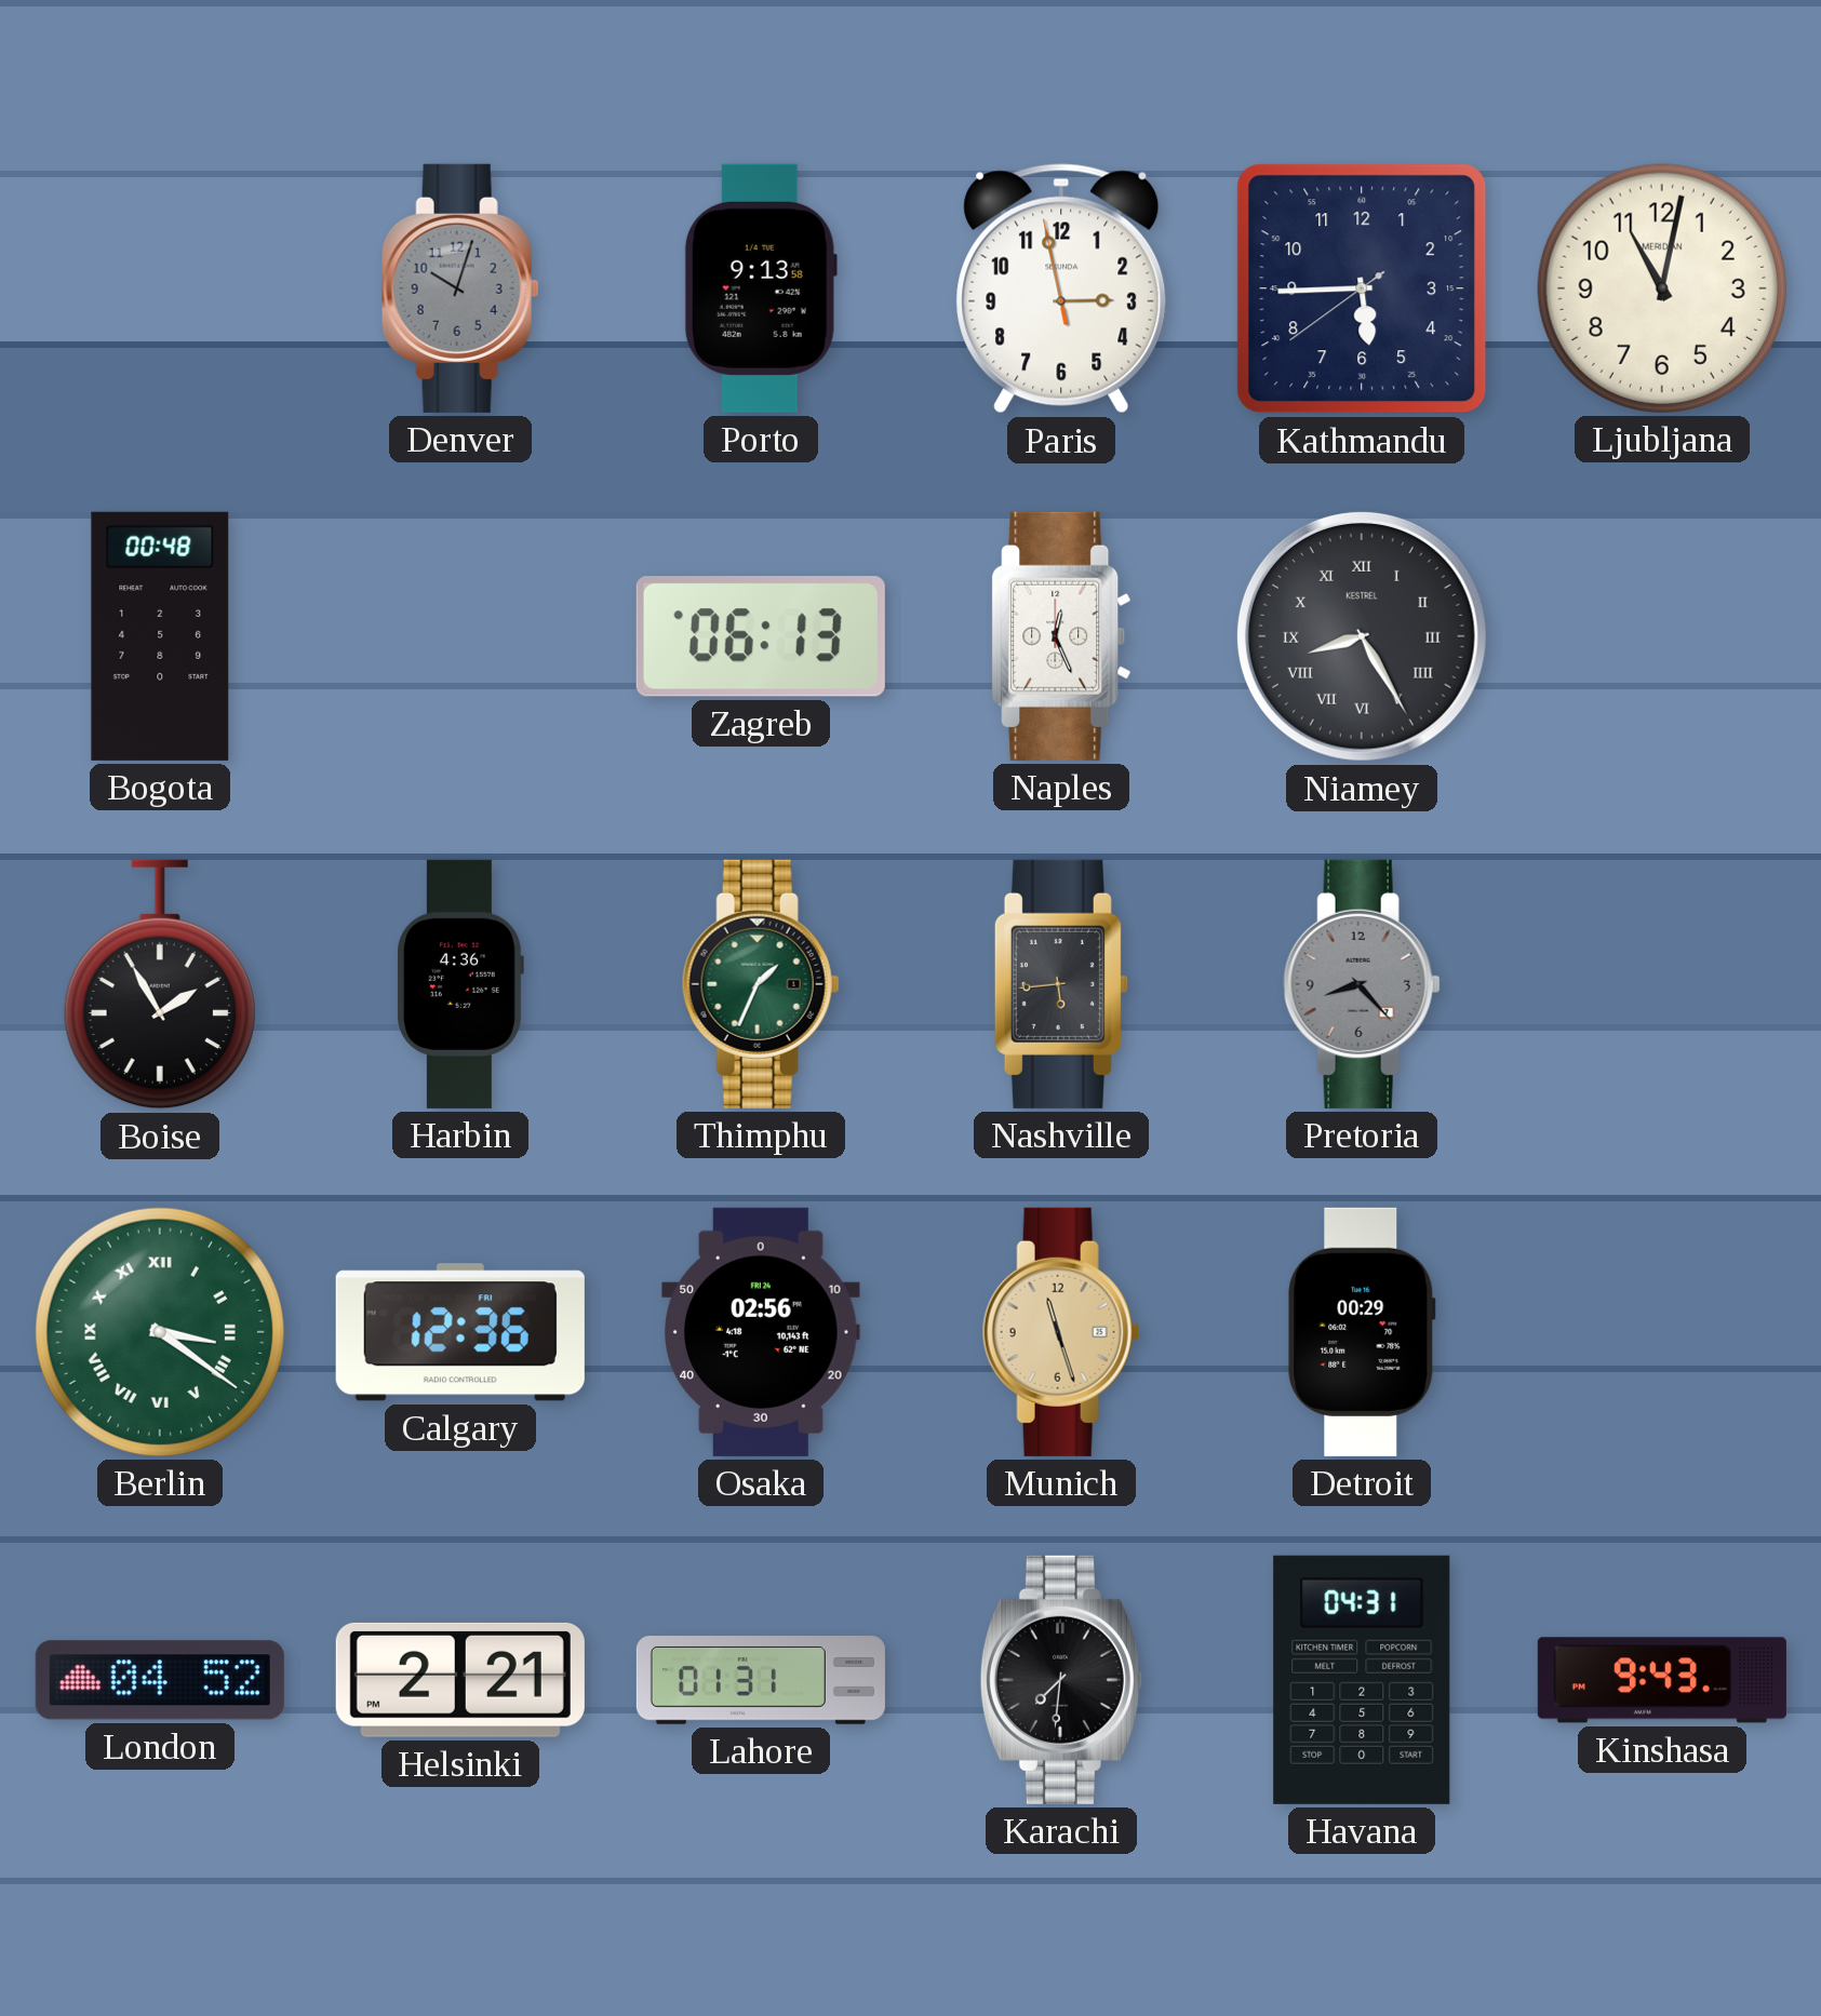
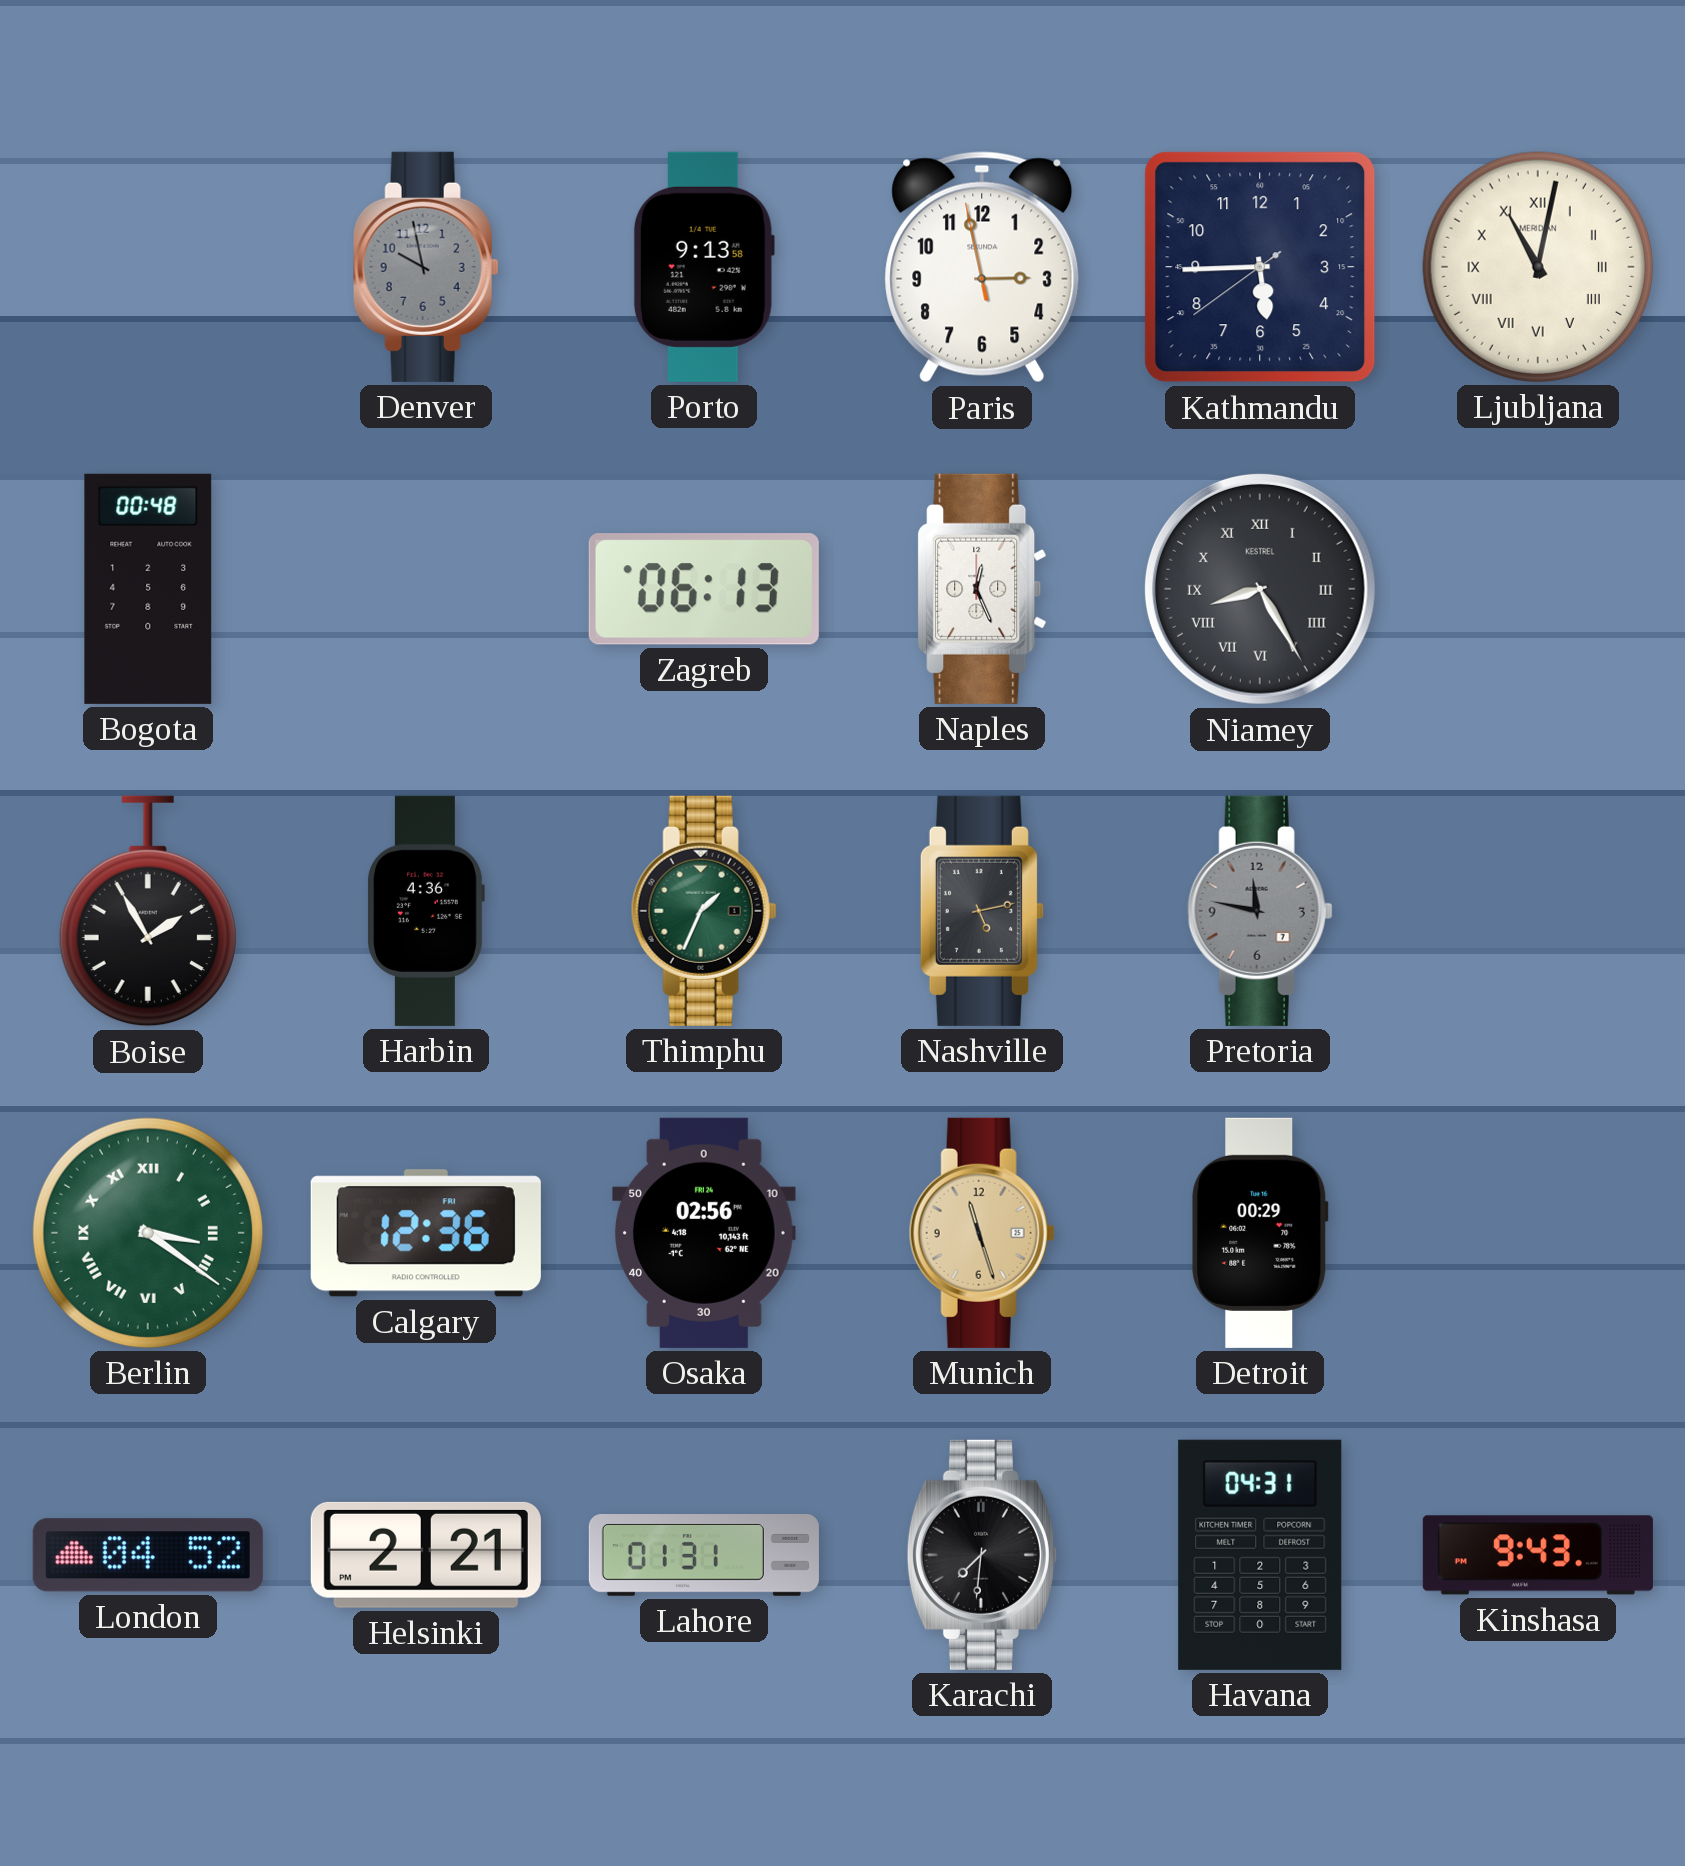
Denver: 10:03 -> 9:58
Ljubljana numerals: Arabic -> Roman
Nashville: 5:44 -> 5:13
Pretoria: 8:23 -> 11:47
